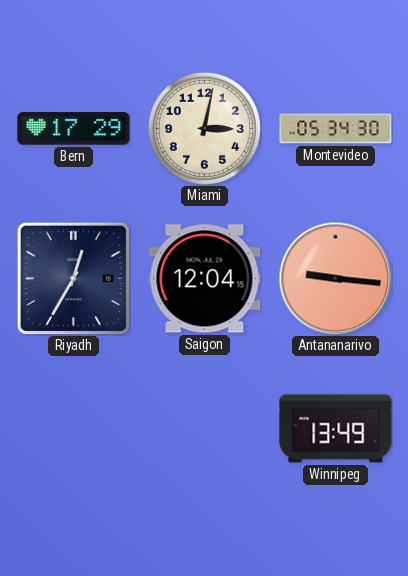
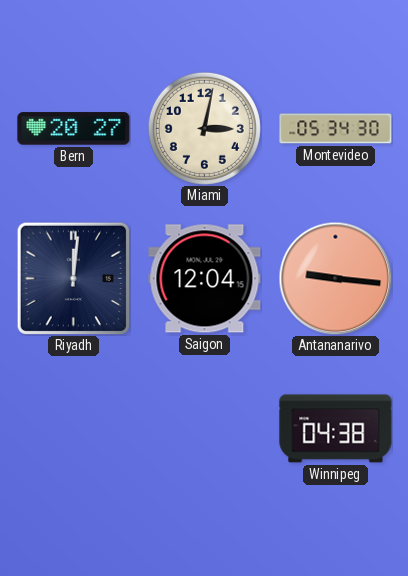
Bern: 17:29 -> 20:27
Riyadh: 12:35 -> 12:01
Winnipeg: 13:49 -> 04:38
